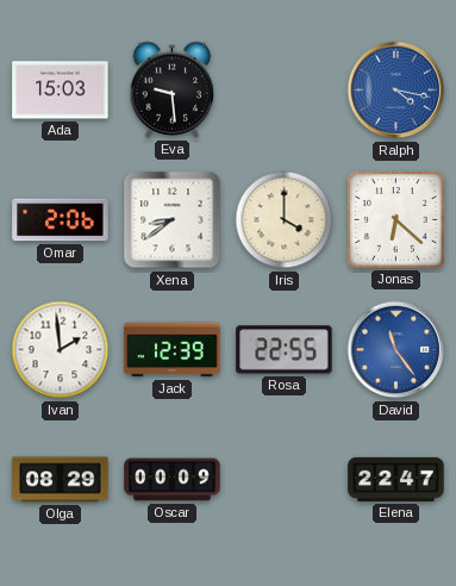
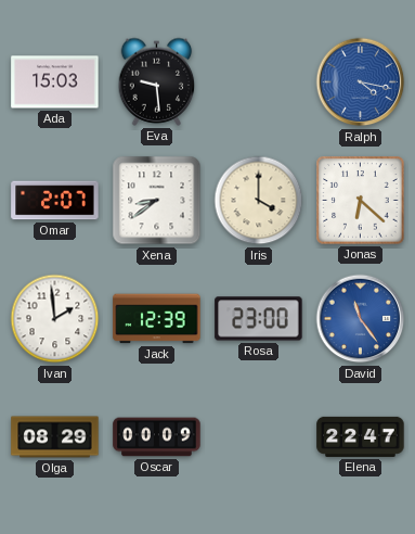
Omar: 2:06 -> 2:07
Rosa: 22:55 -> 23:00
